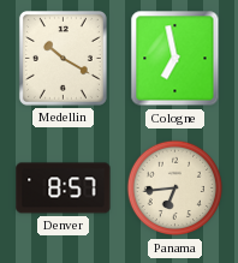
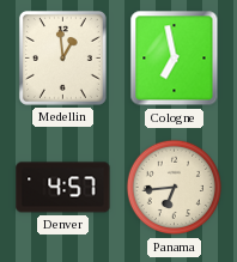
Medellin: 10:20 -> 12:59
Denver: 8:57 -> 4:57
